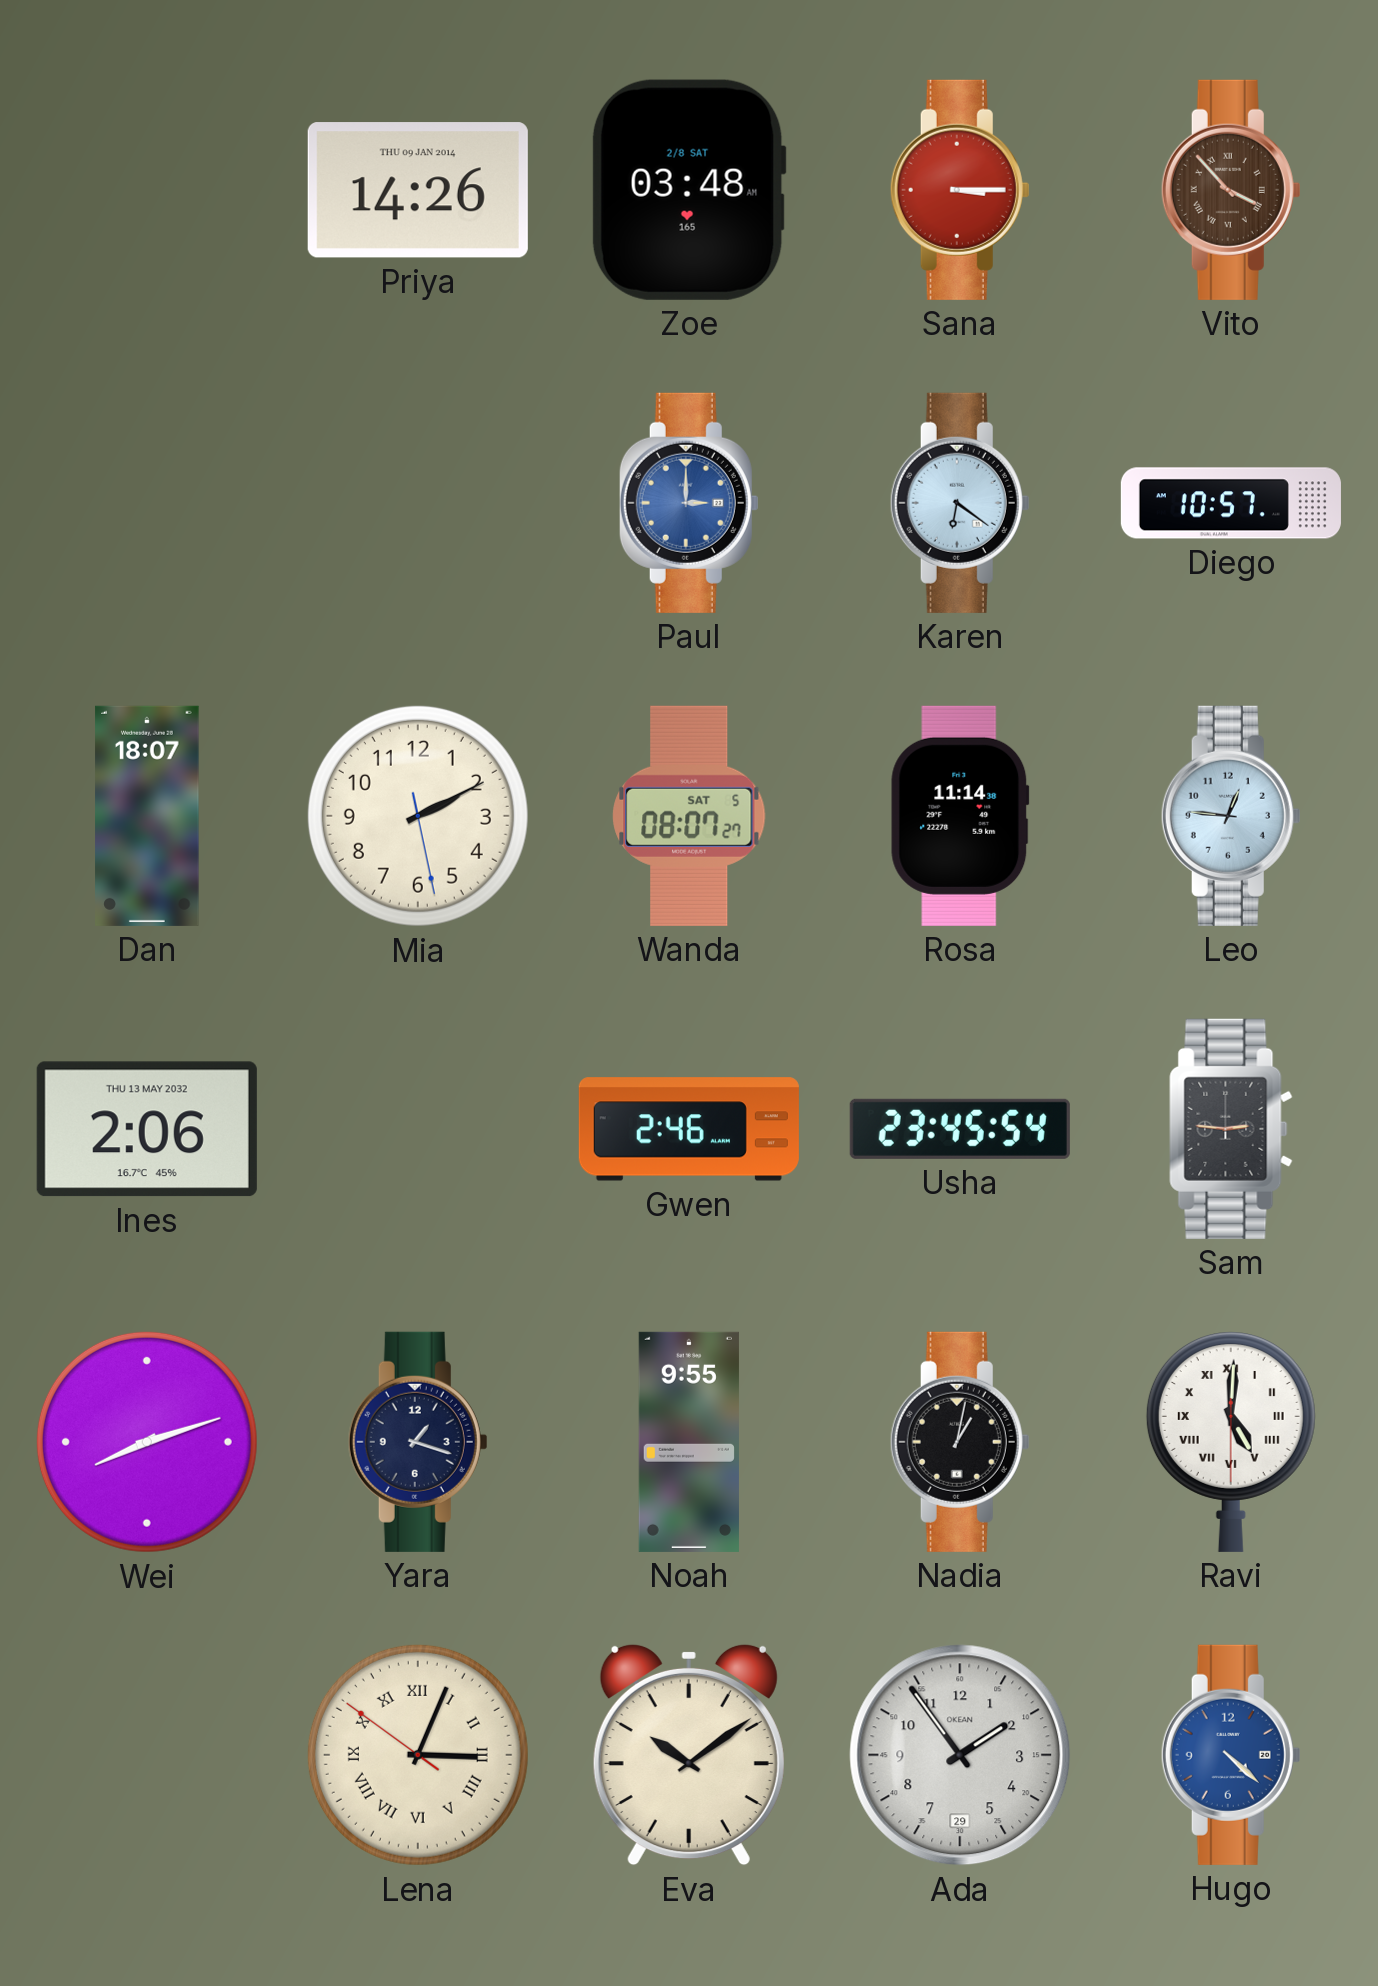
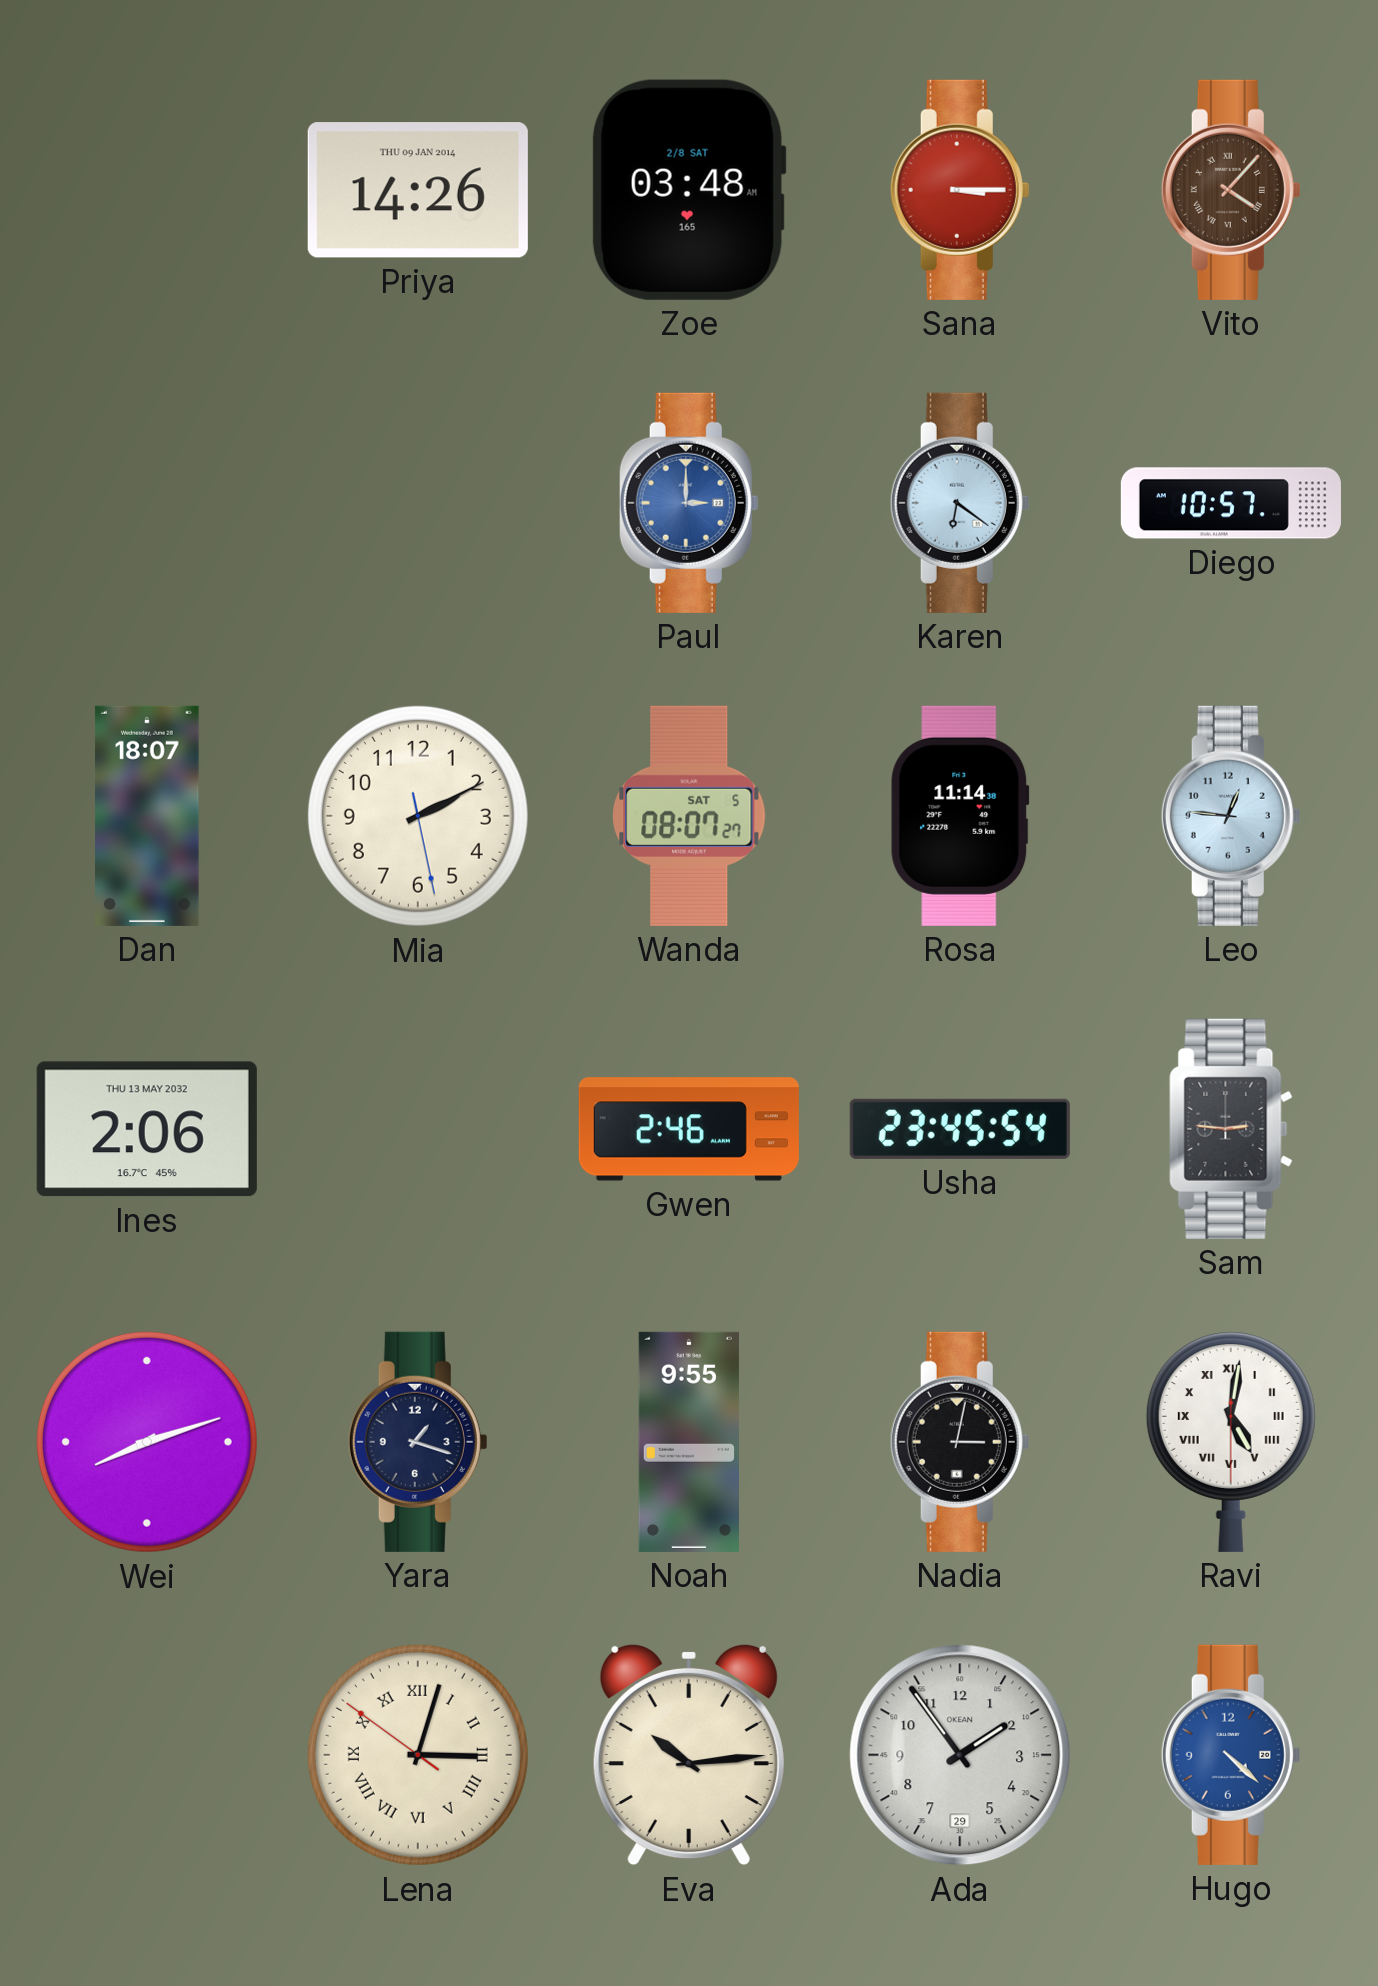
Vito: 3:53 -> 4:07
Nadia: 1:02 -> 3:02
Ravi: 5:00 -> 5:01
Lena: 3:03 -> 3:02
Eva: 10:09 -> 10:14
